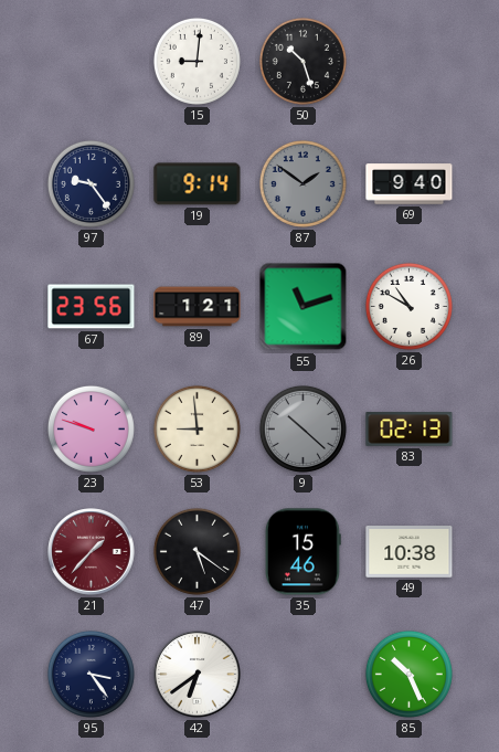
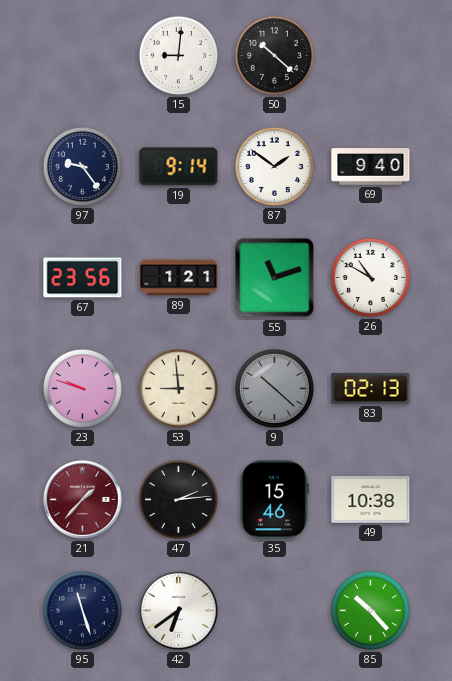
50: 10:27 -> 10:22
87 dial: grey -> white
47: 5:21 -> 2:14
95: 3:24 -> 11:27
85: 10:26 -> 10:23
